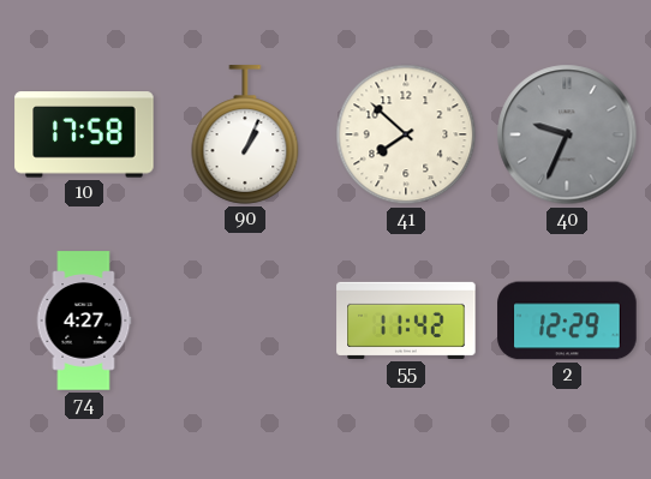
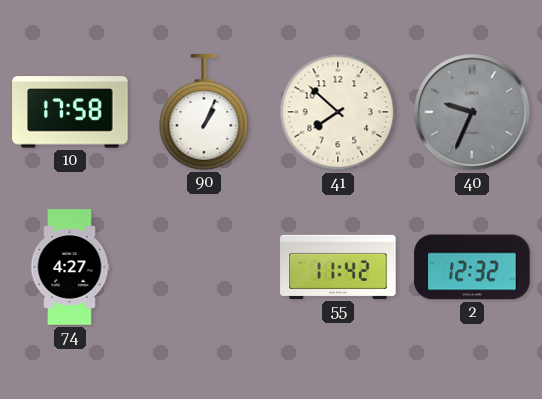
2: 12:29 -> 12:32
